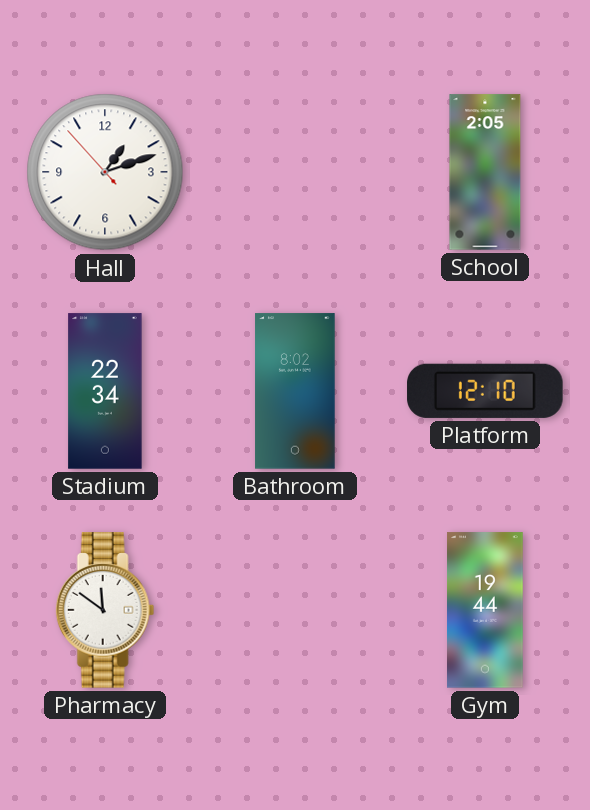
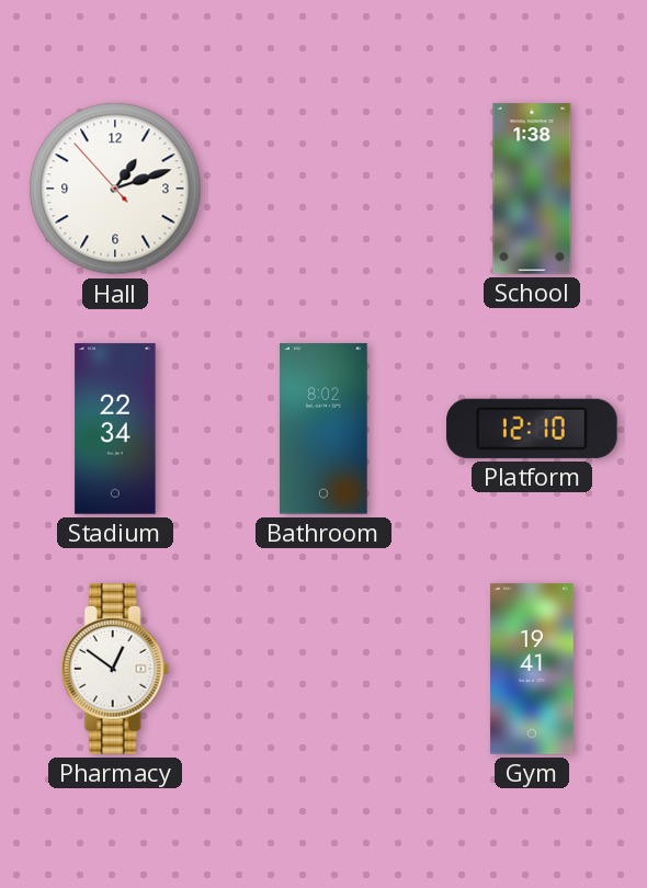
School: 2:05 -> 1:38
Pharmacy: 11:51 -> 12:51
Gym: 19:44 -> 19:41
